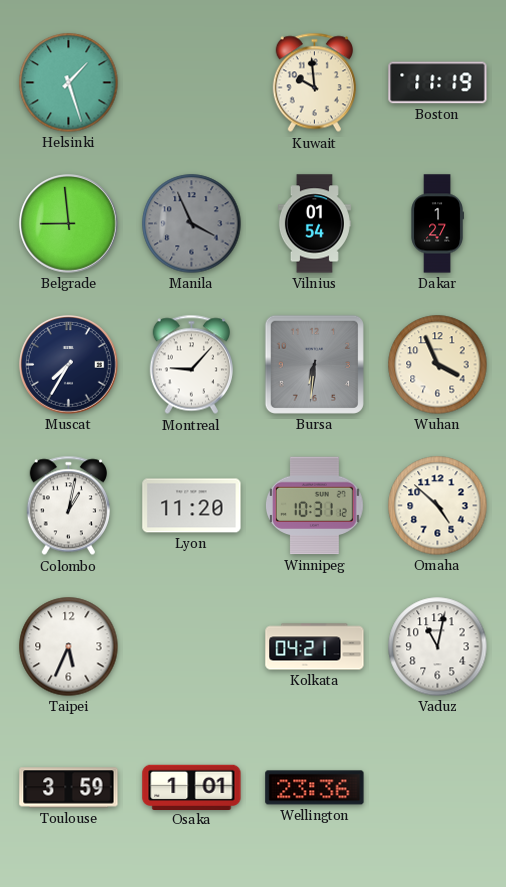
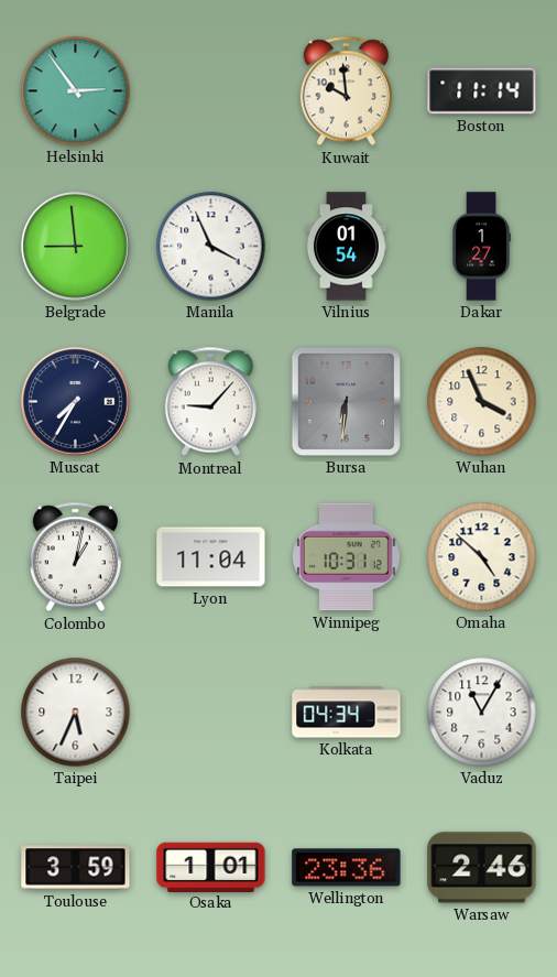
Helsinki: 1:27 -> 2:54
Boston: 11:19 -> 11:14
Manila dial: grey -> white
Lyon: 11:20 -> 11:04
Kolkata: 04:21 -> 04:34
Vaduz: 11:02 -> 11:05
Warsaw: none -> 2:46
